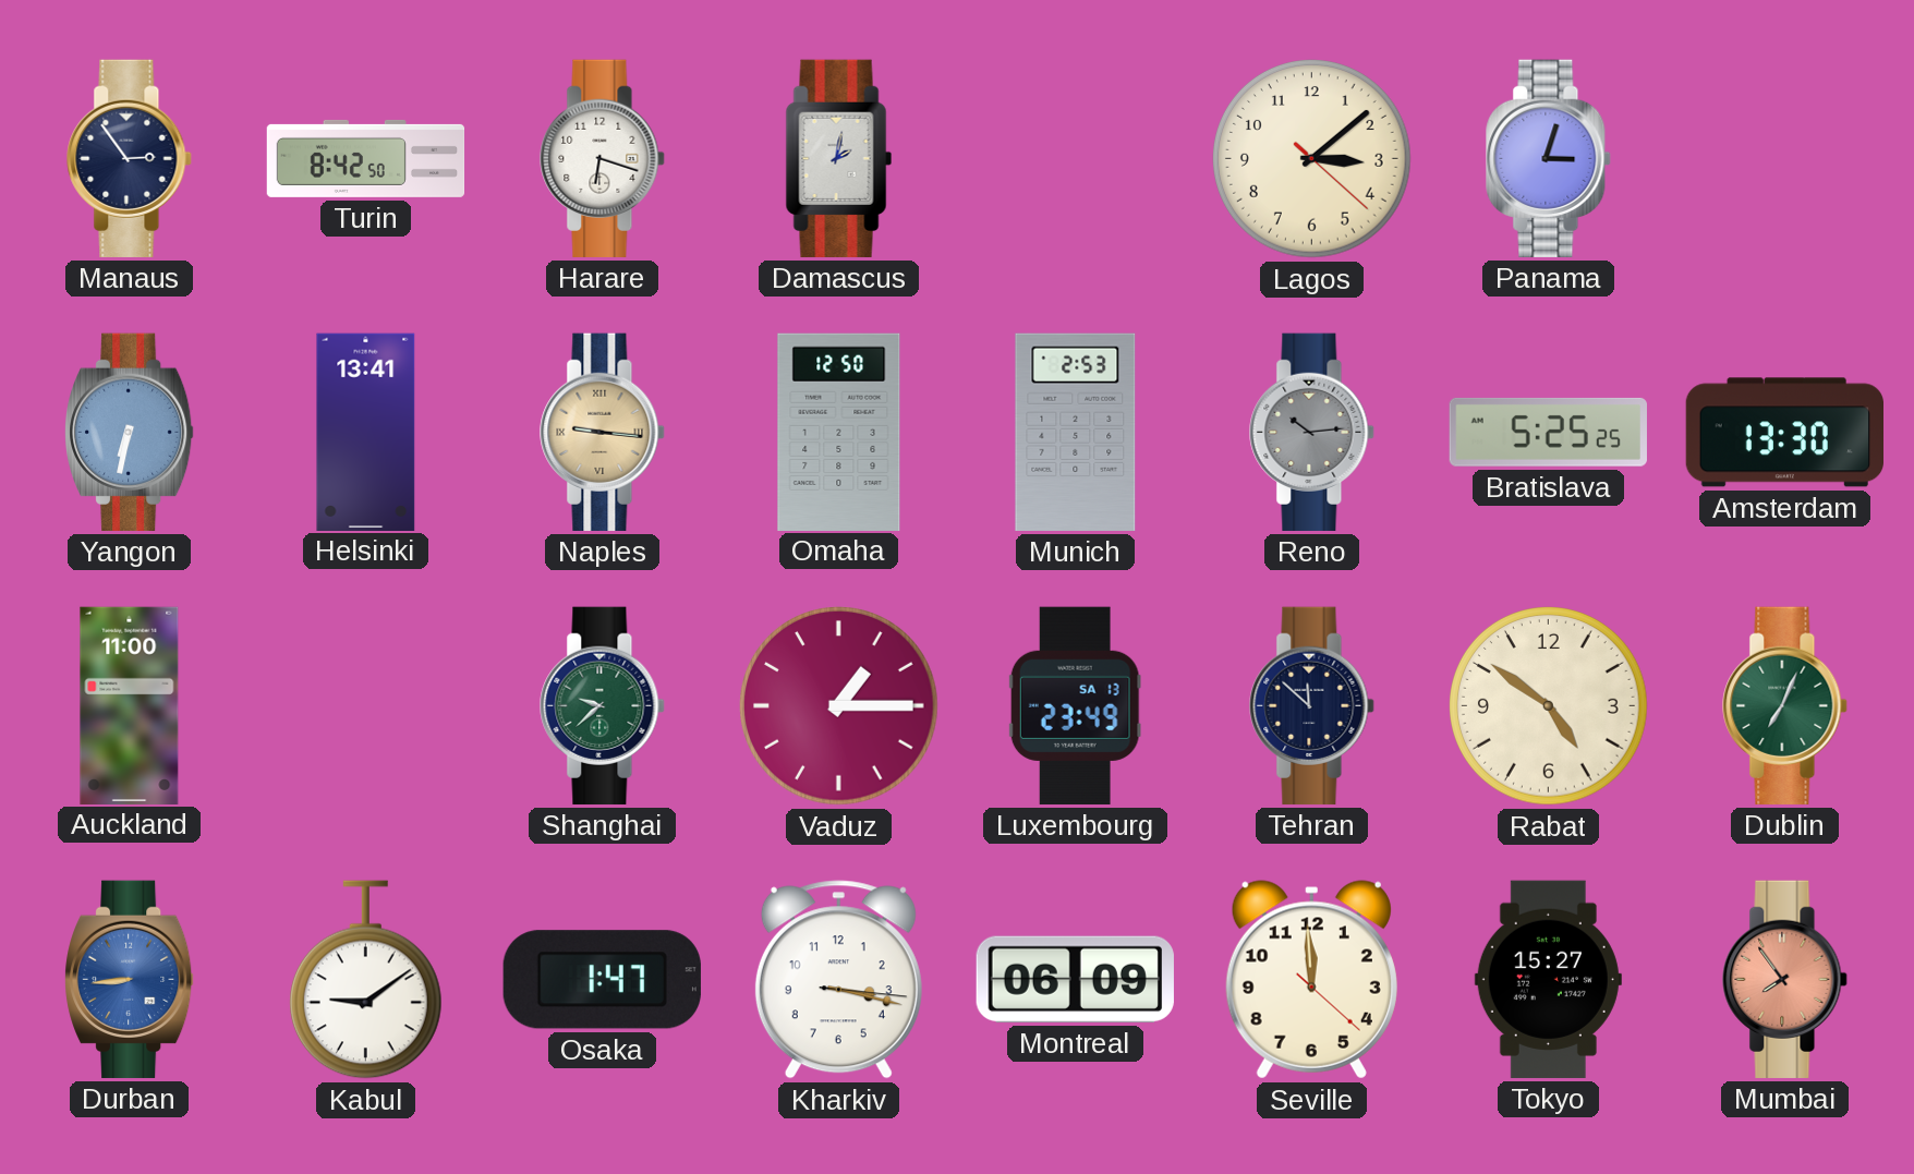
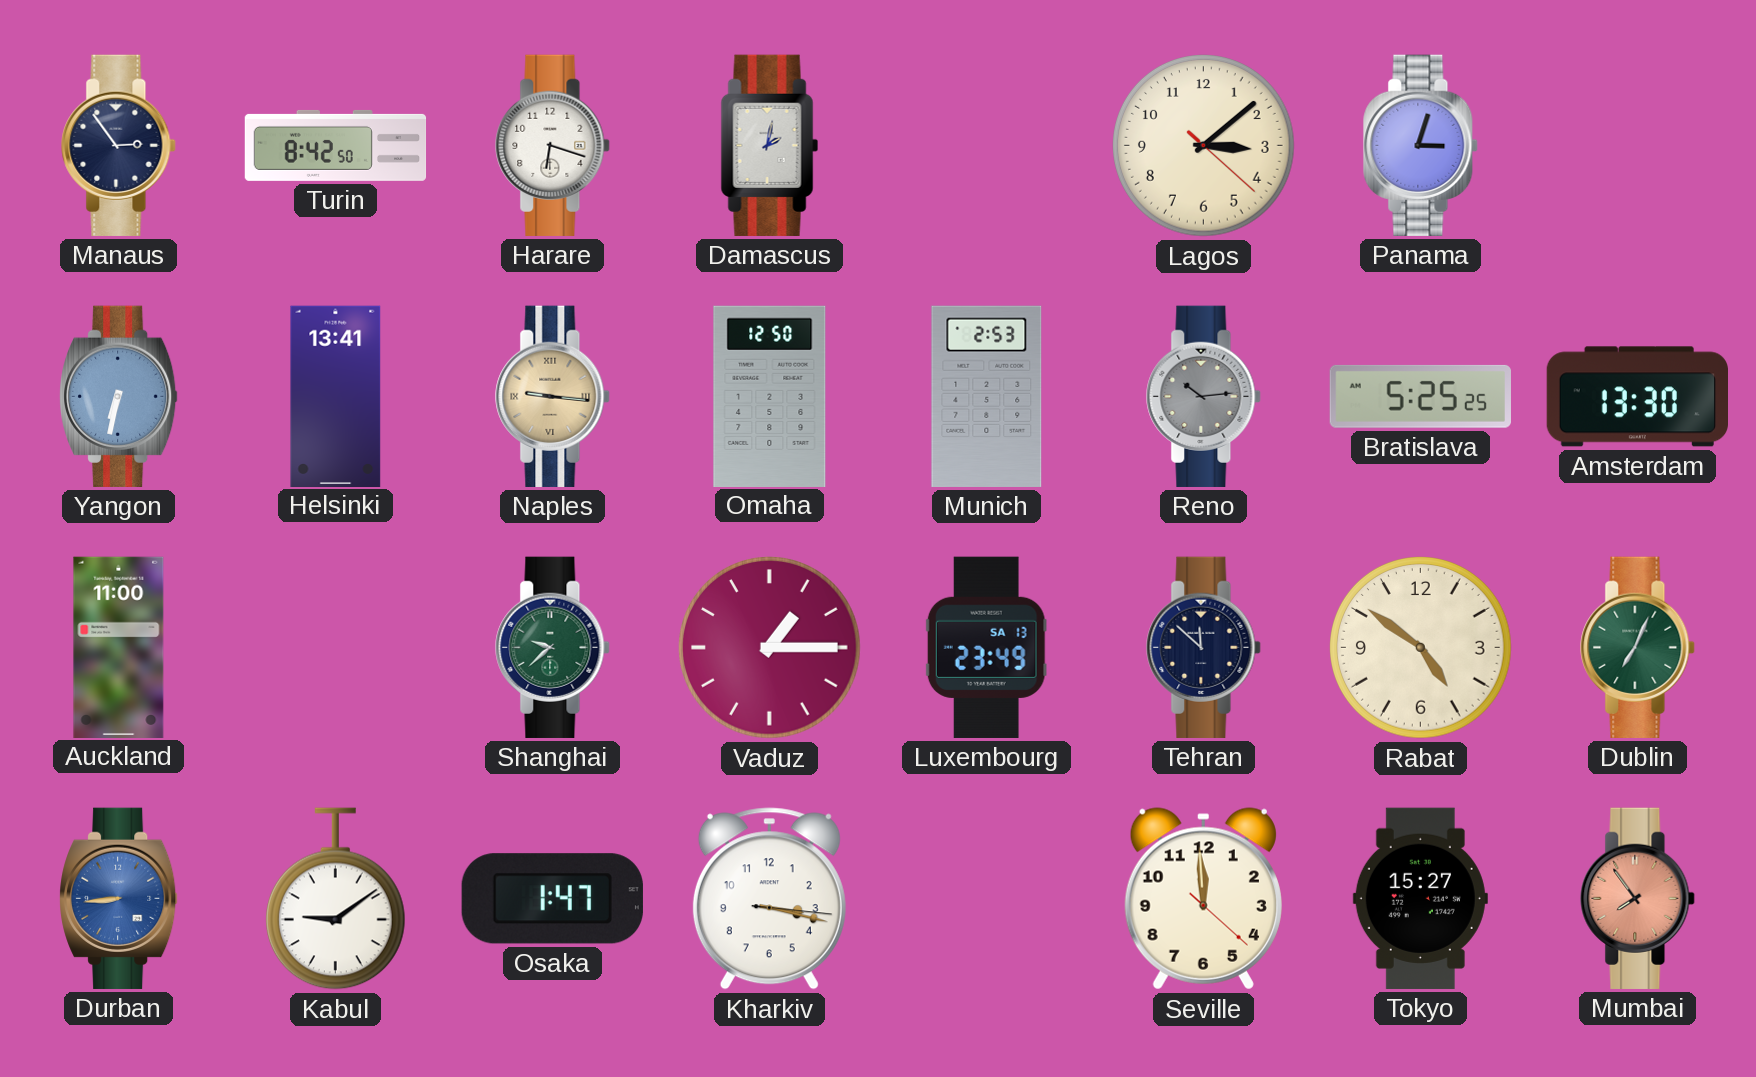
Montreal: 06:09 -> none
